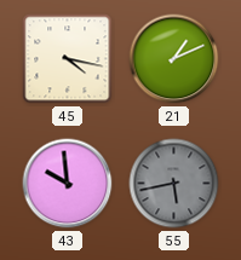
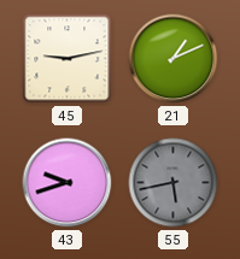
45: 4:17 -> 9:13
43: 9:59 -> 9:42
